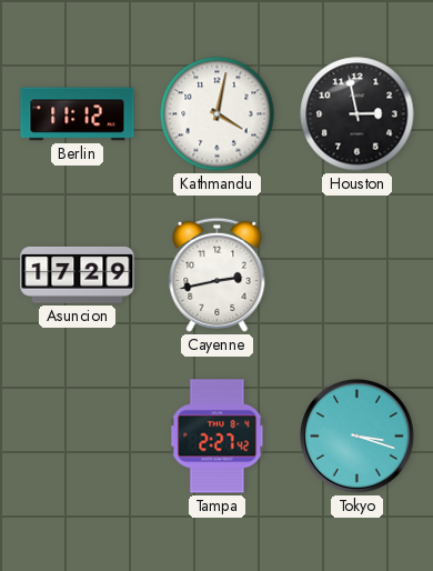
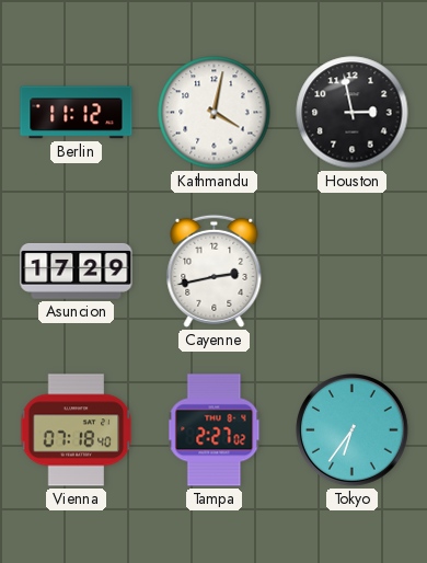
Vienna: none -> 07:18
Tampa: 2:27:42 -> 2:27:02
Tokyo: 3:18 -> 6:36
